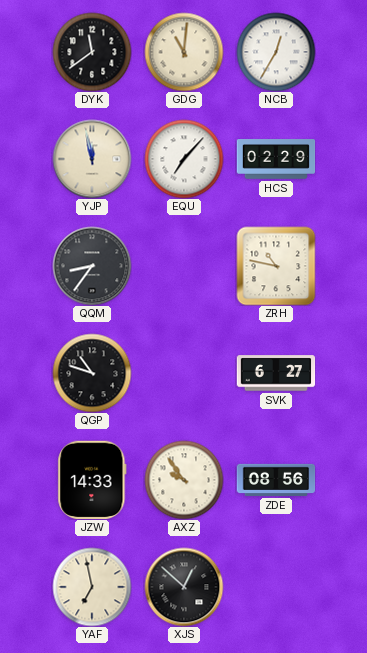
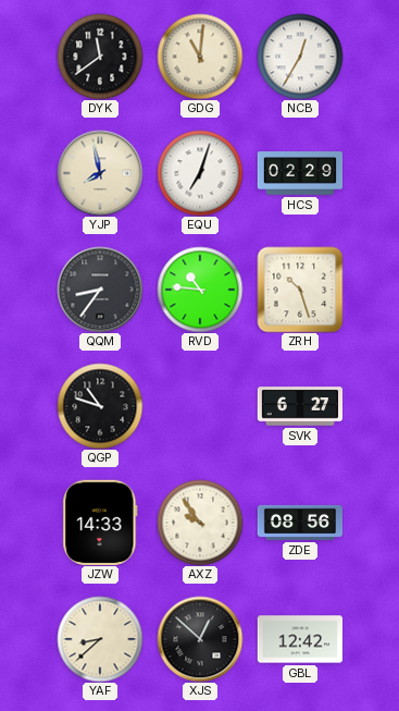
YJP: 11:58 -> 7:58
EQU: 7:07 -> 7:03
RVD: none -> 10:46
ZRH: 10:47 -> 10:27
YAF: 6:58 -> 8:38
GBL: none -> 12:42
